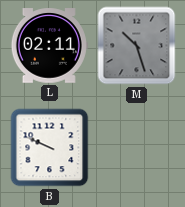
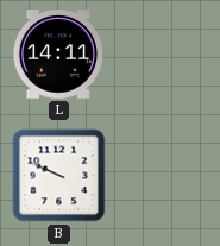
L: 02:11 -> 14:11
M: 10:27 -> none
